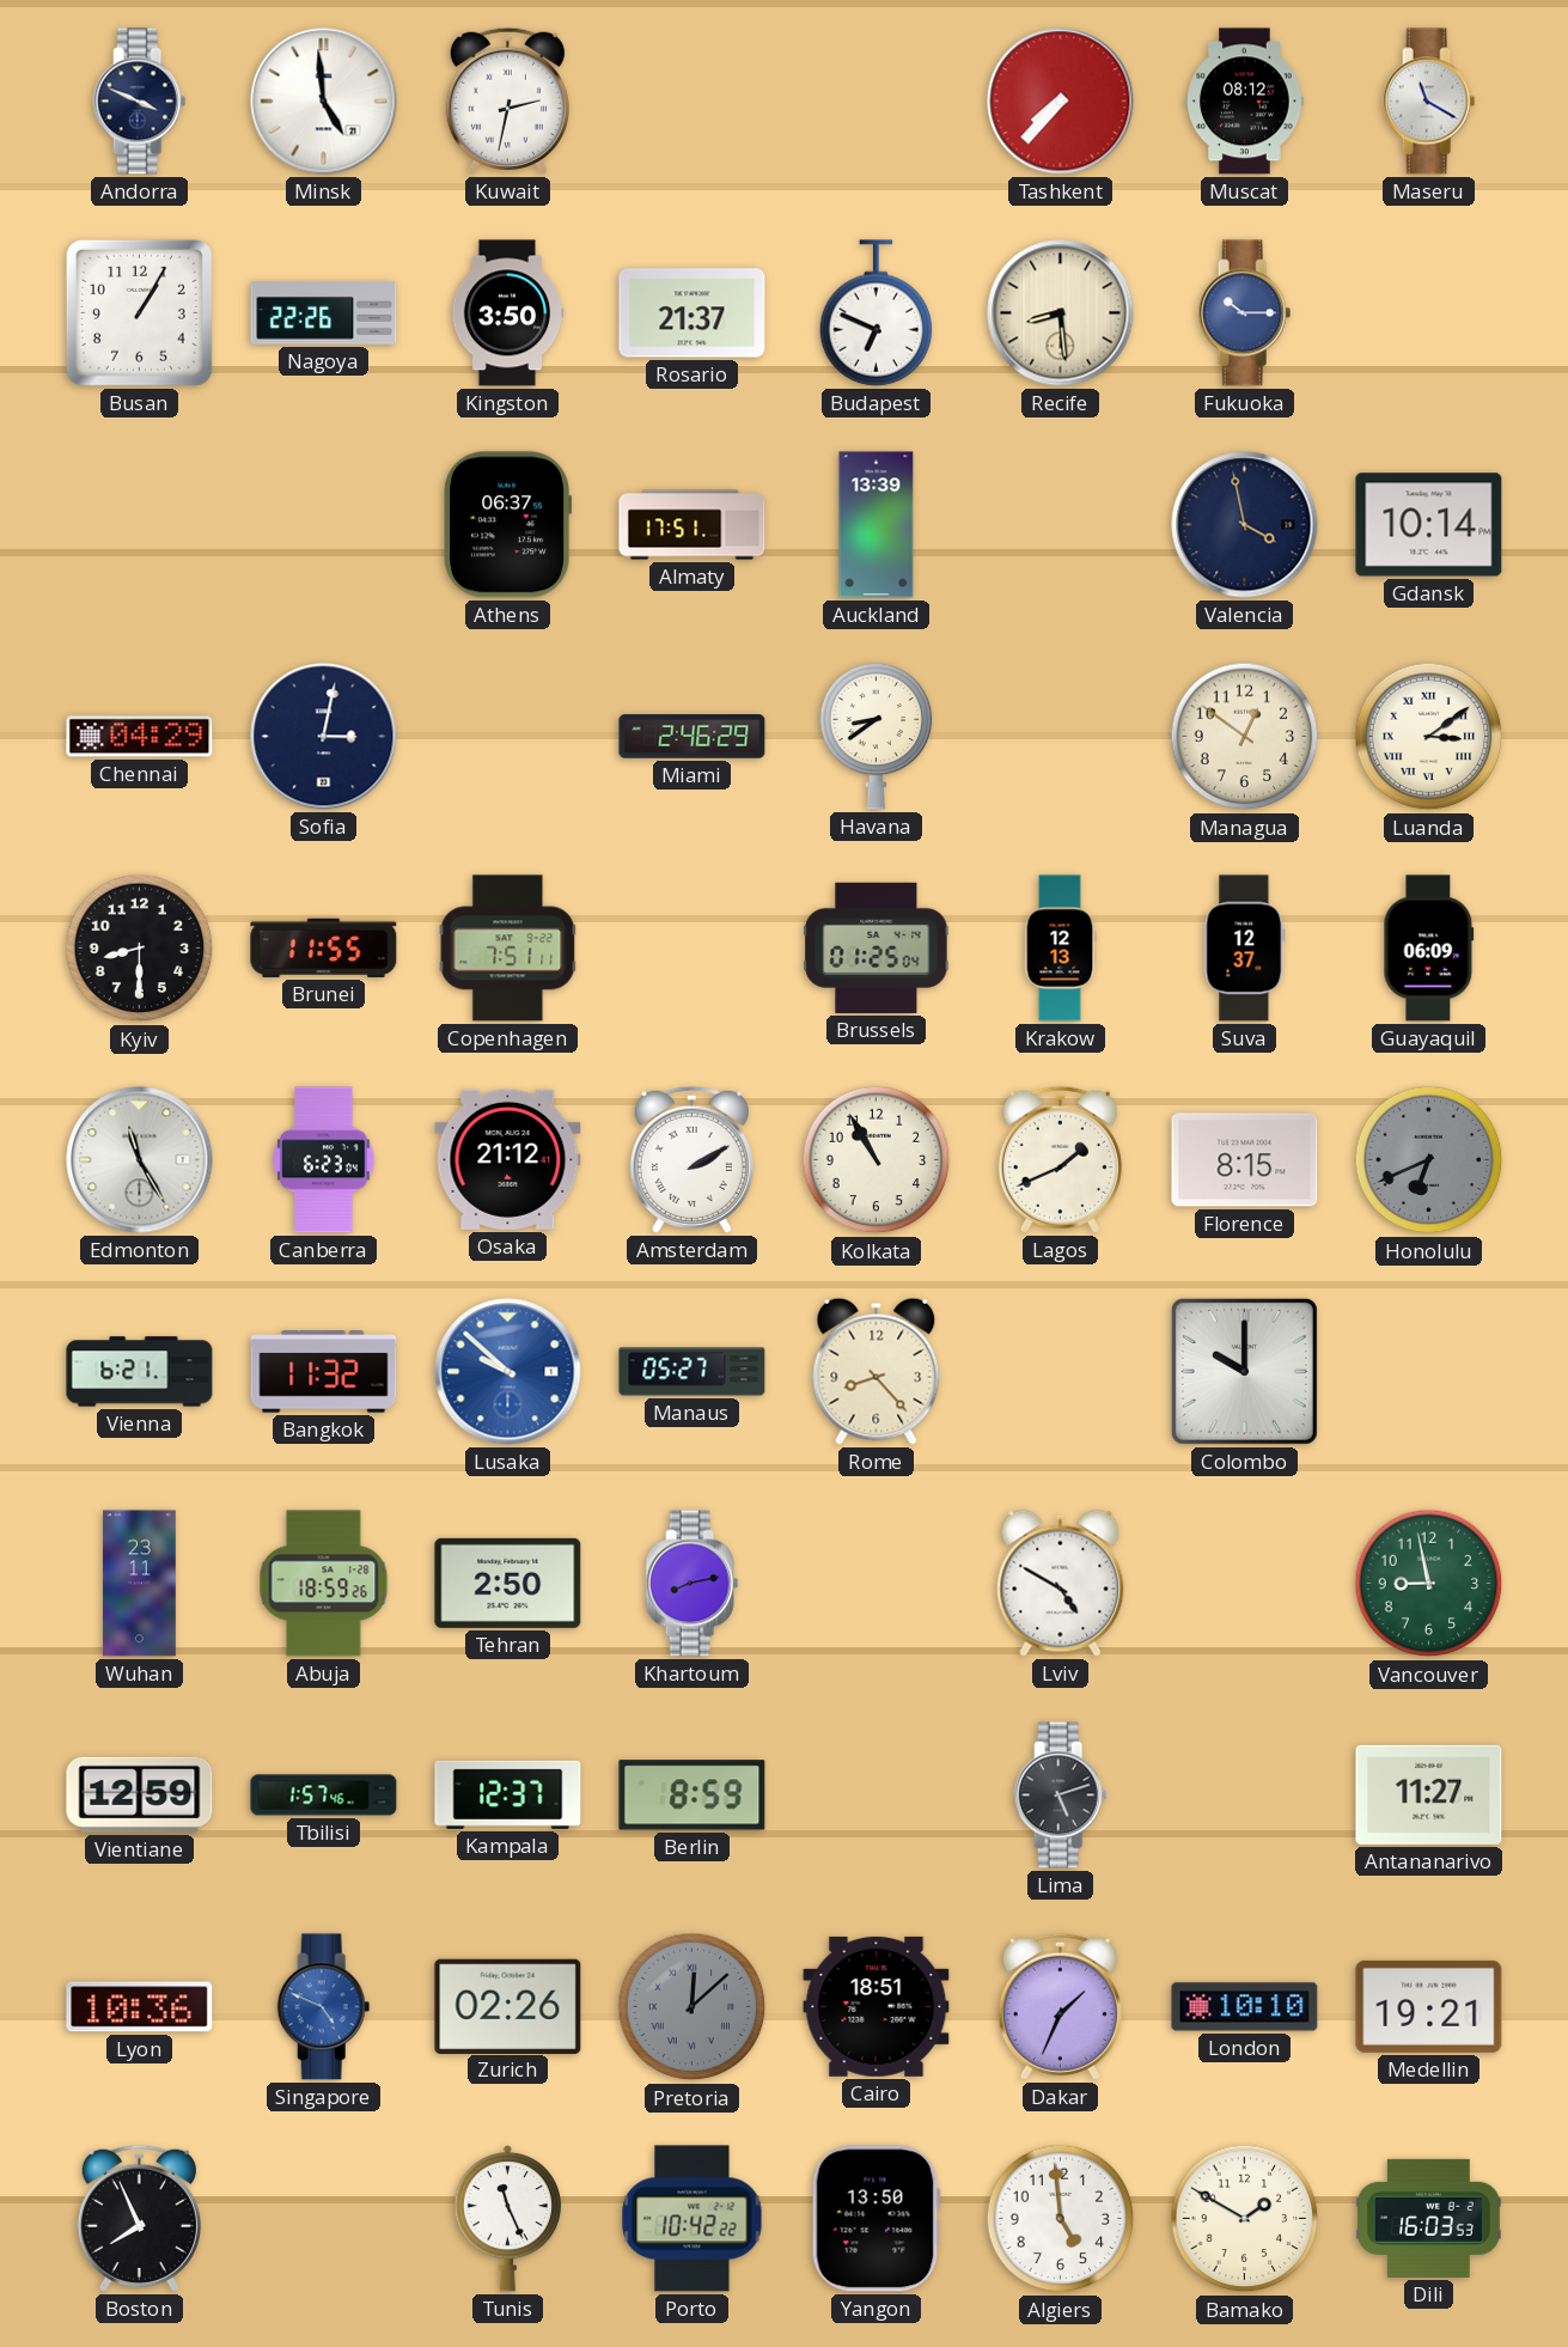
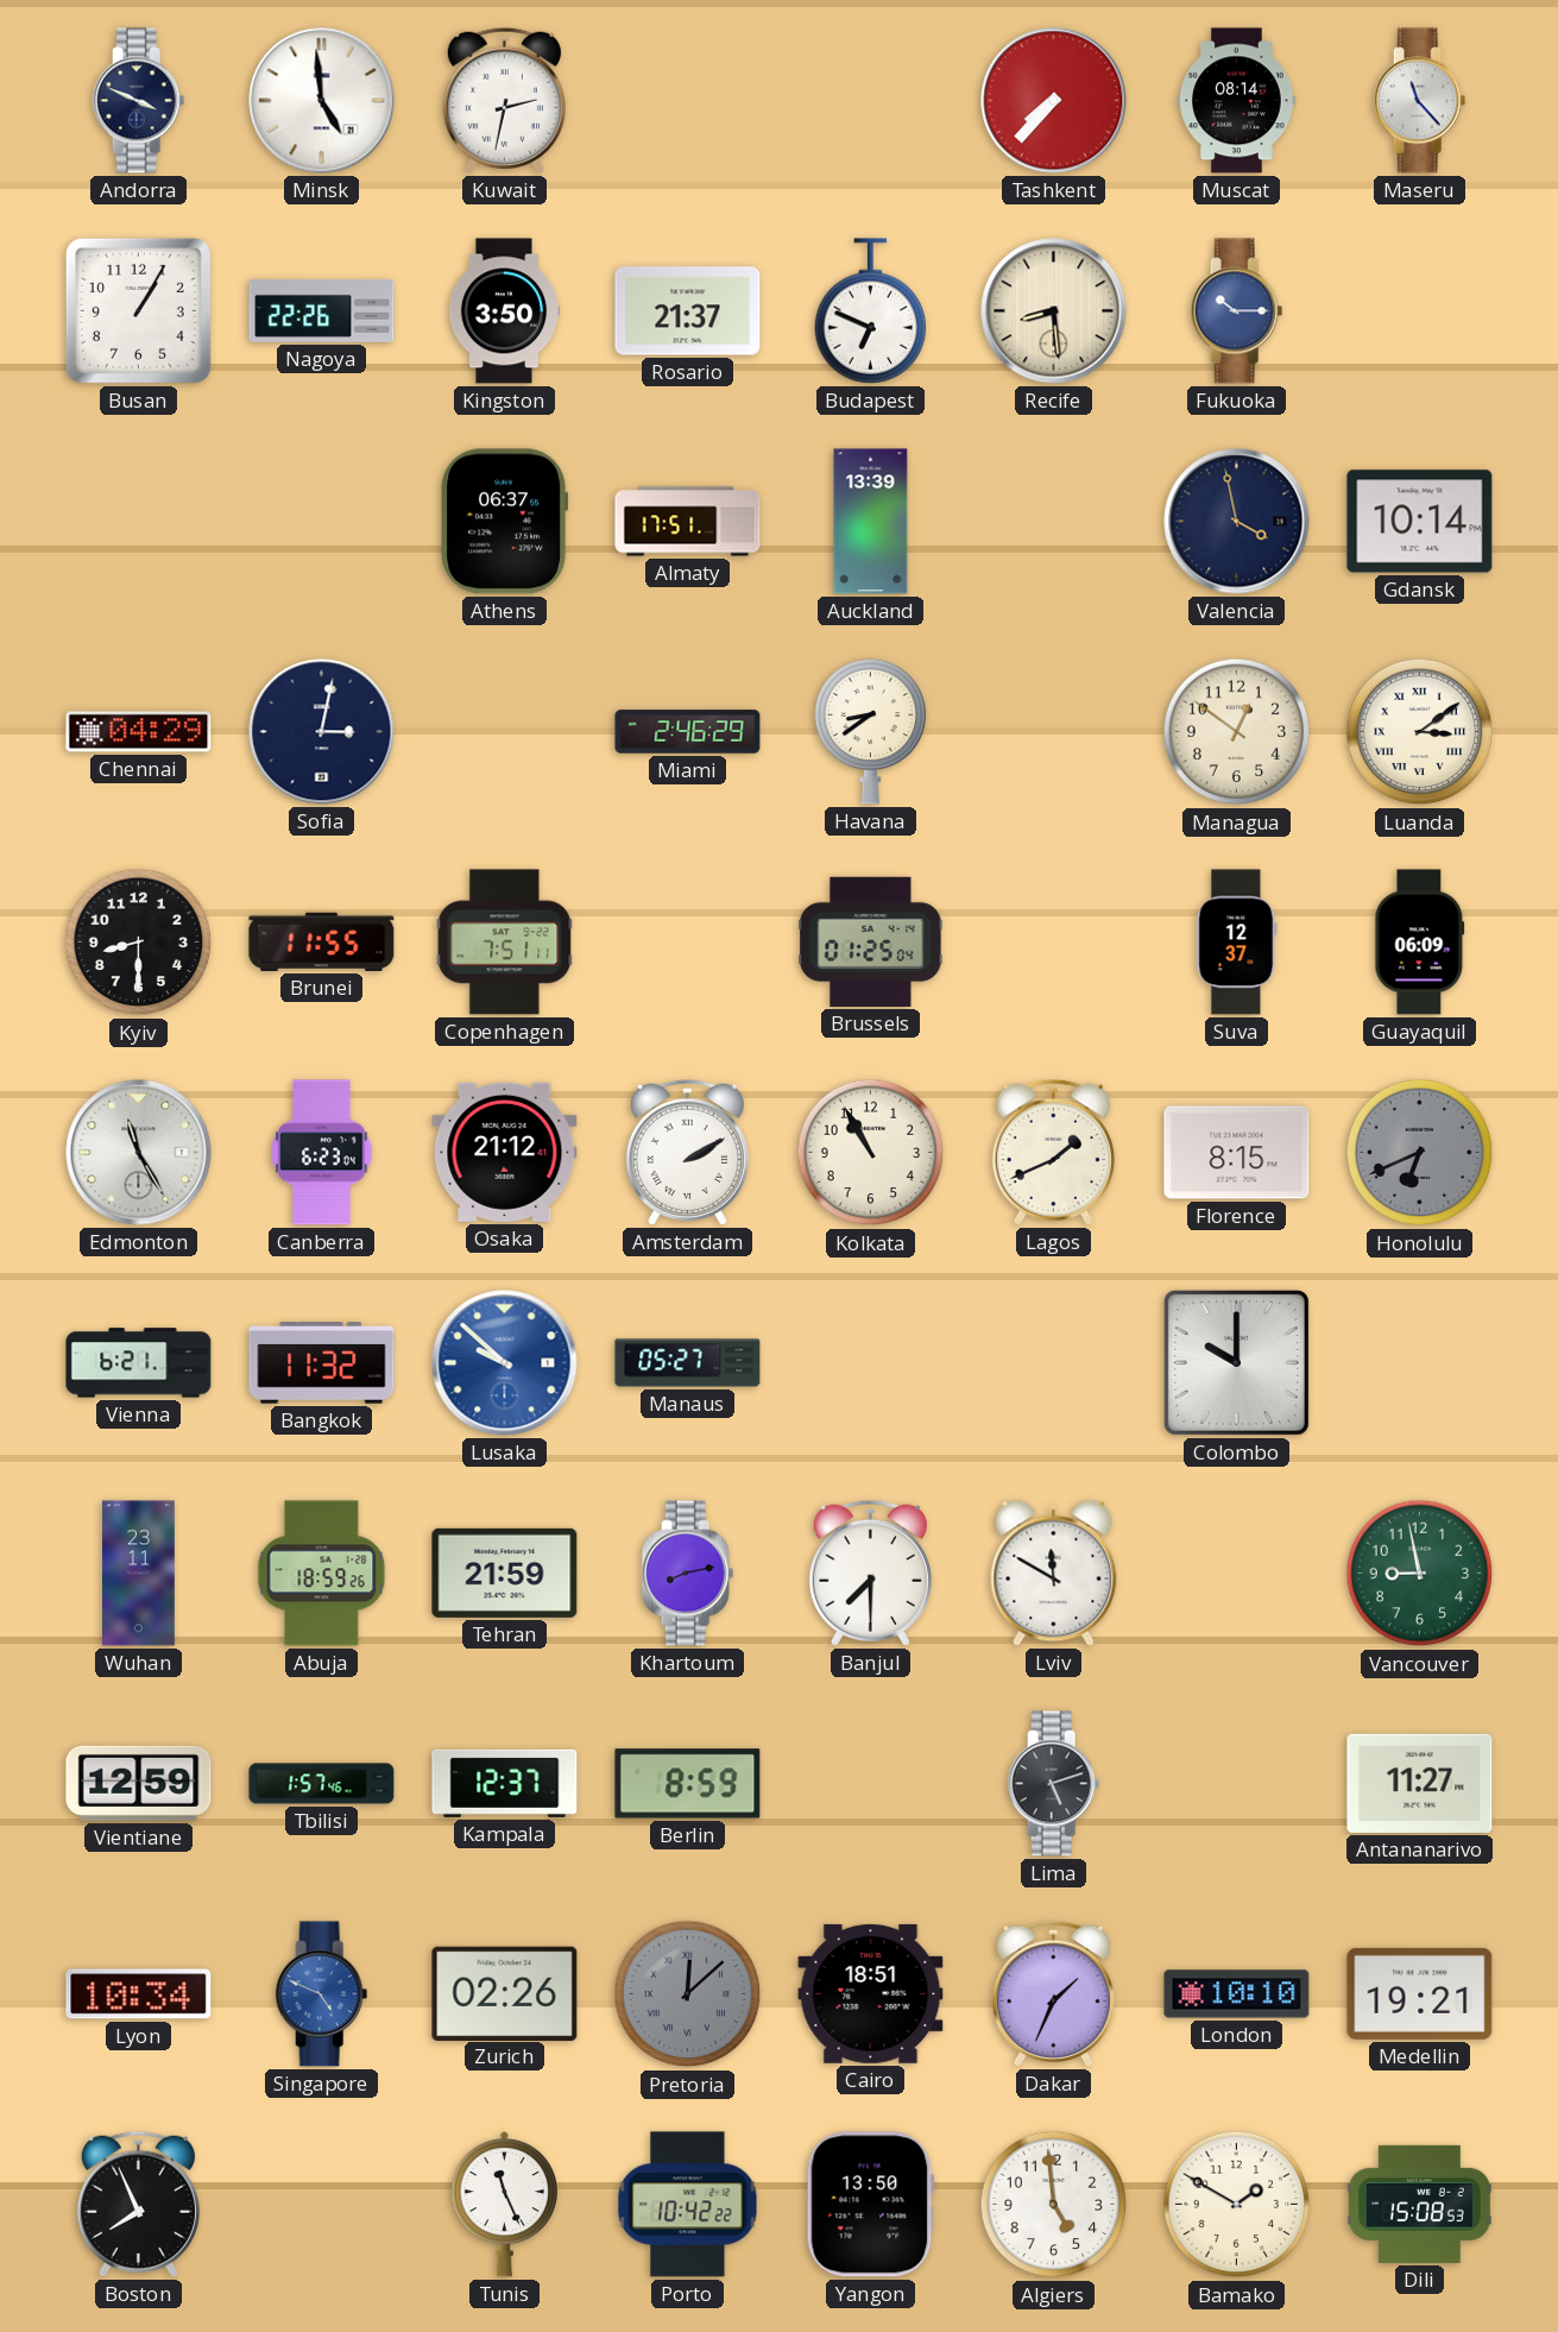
Muscat: 08:12 -> 08:14
Maseru: 11:20 -> 11:23
Krakow: 12:13 -> none
Rome: 8:23 -> none
Tehran: 2:50 -> 21:59
Banjul: none -> 7:30
Lviv: 4:50 -> 11:50
Lyon: 10:36 -> 10:34
Dili: 16:03 -> 15:08
